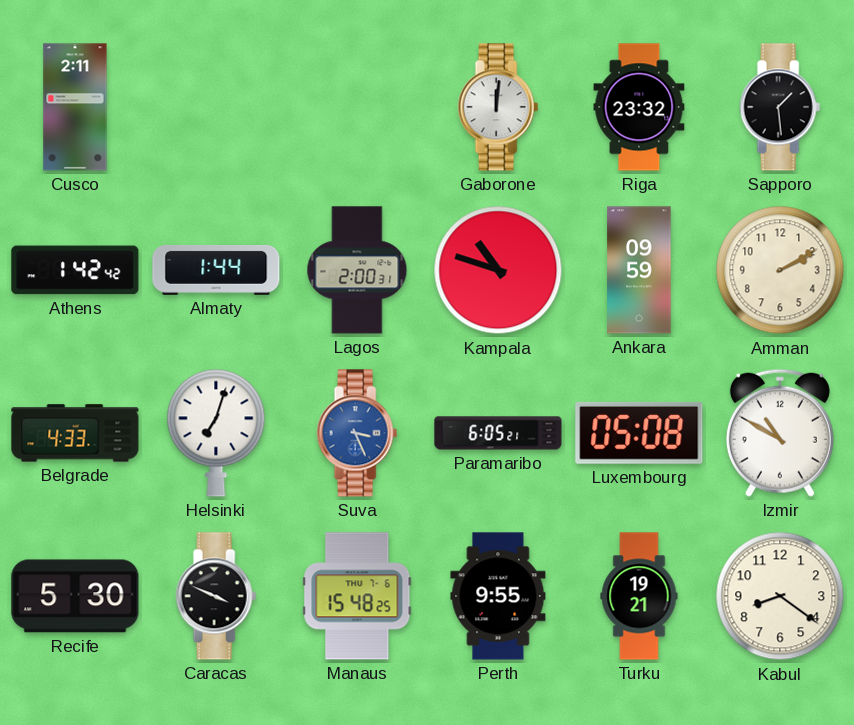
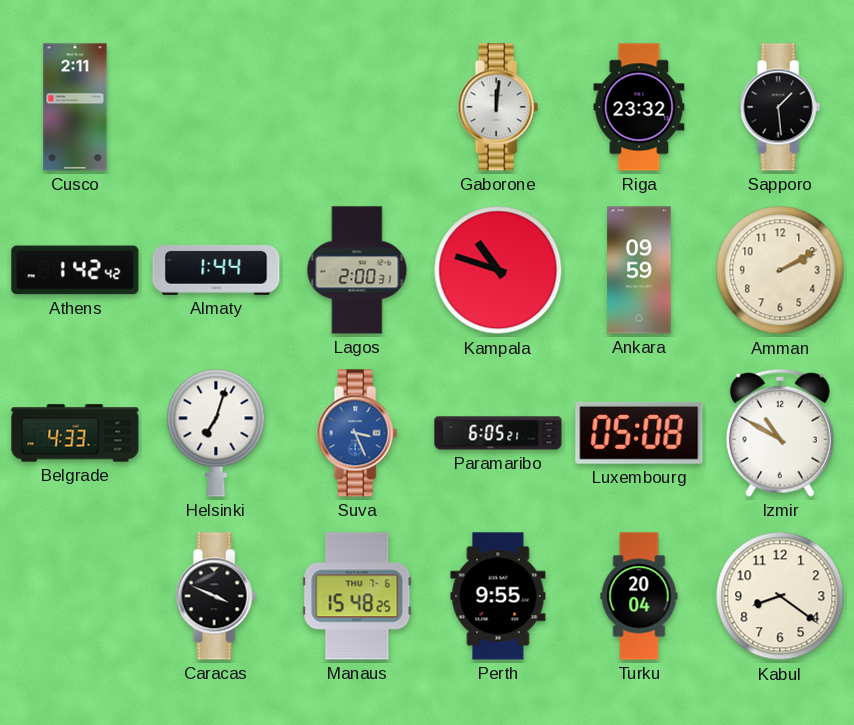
Recife: 5:30 -> none
Turku: 19:21 -> 20:04
